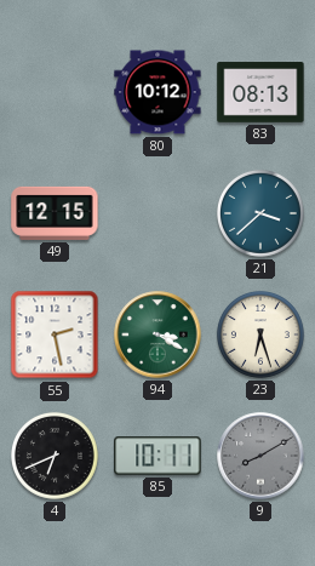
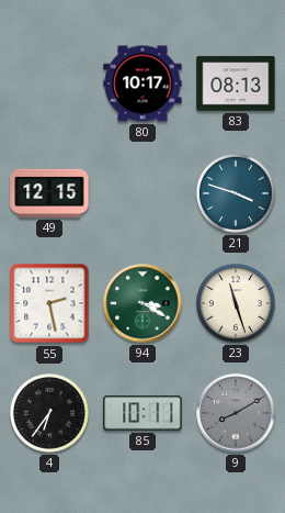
80: 10:12 -> 10:17
21: 3:38 -> 3:48
23: 6:27 -> 11:27
4: 6:41 -> 6:36
